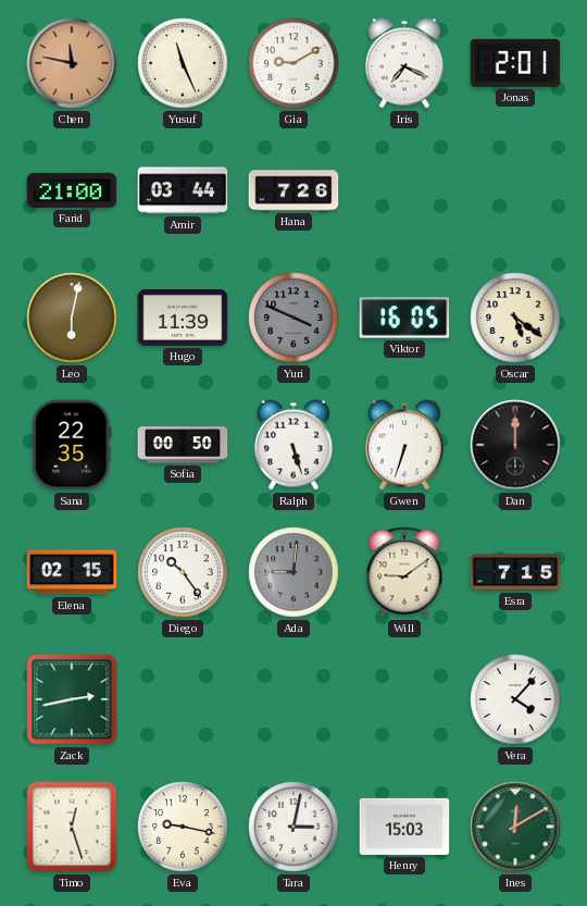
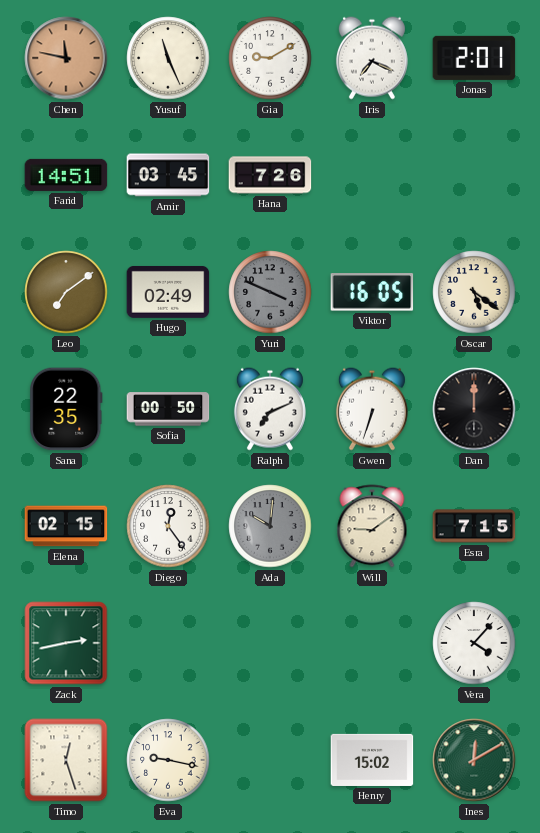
Farid: 21:00 -> 14:51
Amir: 03:44 -> 03:45
Leo: 6:02 -> 7:09
Hugo: 11:39 -> 02:49
Ralph: 5:27 -> 7:11
Diego: 10:24 -> 12:24
Ada: 9:01 -> 10:01
Tara: 3:02 -> none
Henry: 15:03 -> 15:02
